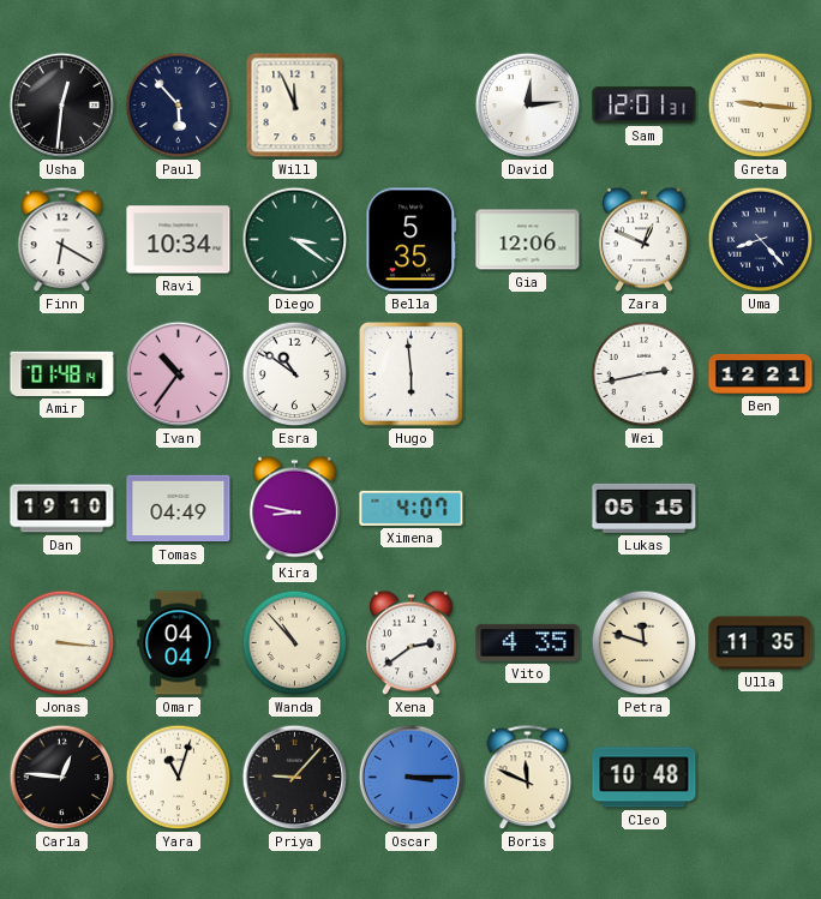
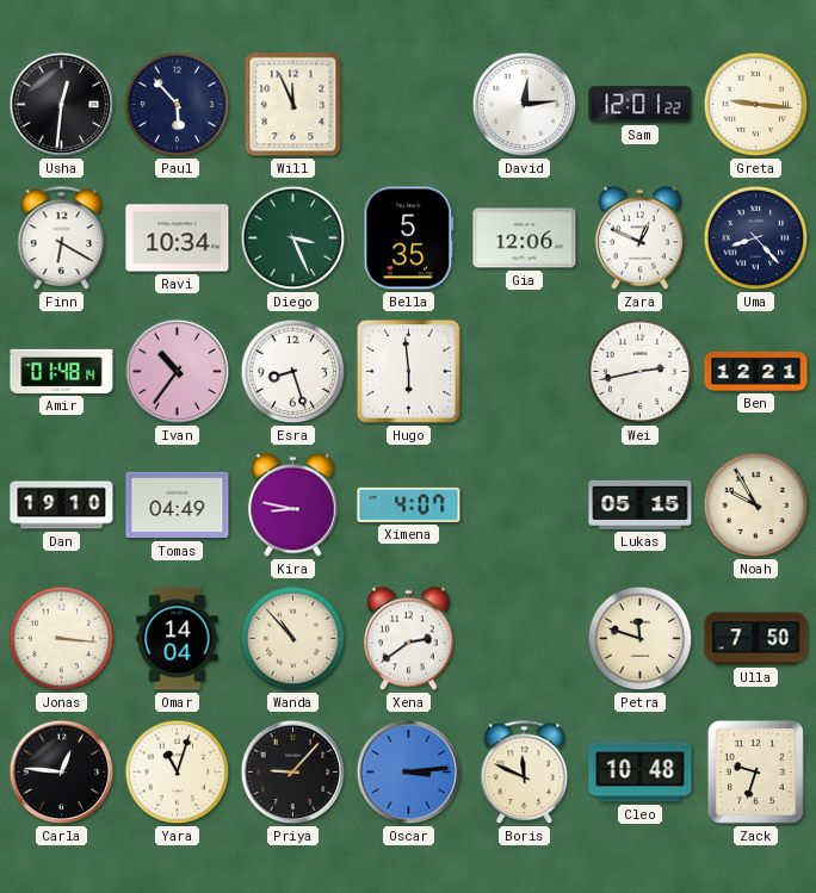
Sam: 12:01:31 -> 12:01:22
Diego: 3:21 -> 3:26
Esra: 10:51 -> 8:27
Noah: none -> 9:55
Omar: 04:04 -> 14:04
Vito: 4:35 -> none
Ulla: 11:35 -> 7:50
Oscar: 3:15 -> 3:14
Zack: none -> 9:33
